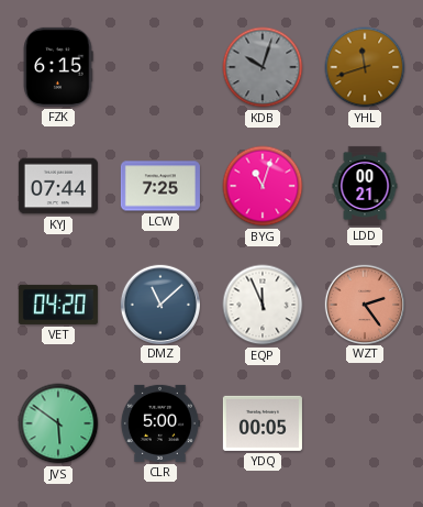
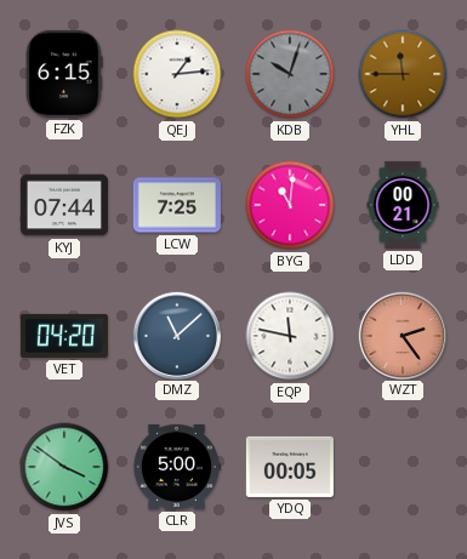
QEJ: none -> 1:14
YHL: 11:42 -> 11:45
BYG: 11:03 -> 11:01
EQP: 11:56 -> 11:47
JVS: 5:51 -> 3:51
